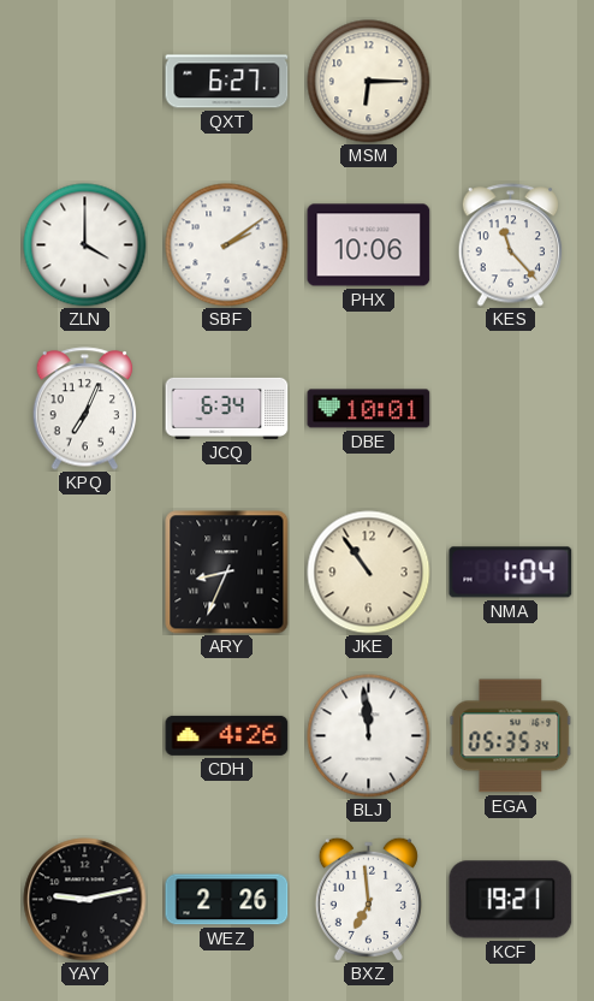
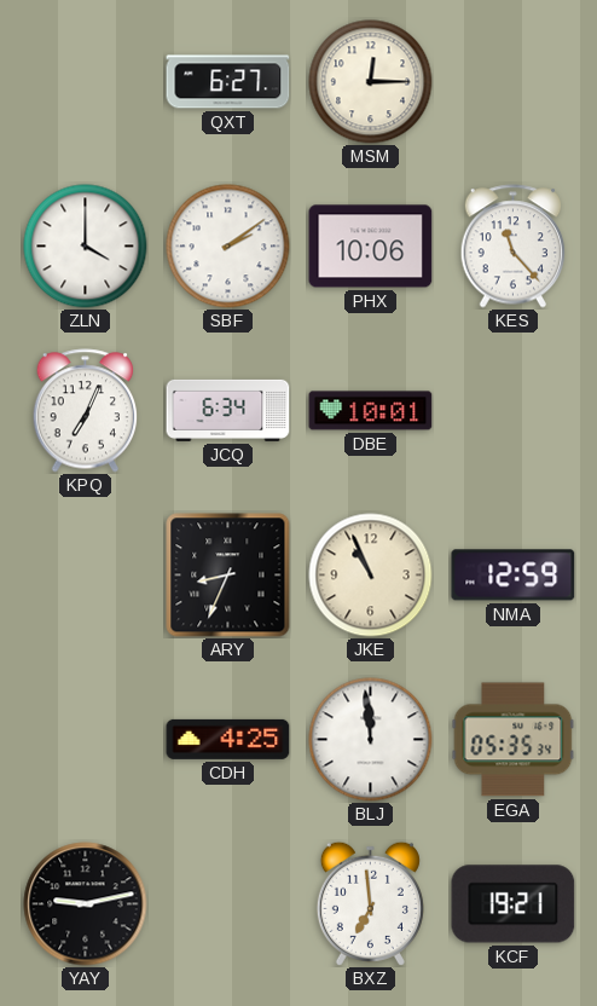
MSM: 6:15 -> 12:15
JKE: 10:54 -> 10:56
NMA: 1:04 -> 12:59
CDH: 4:26 -> 4:25
WEZ: 2:26 -> none
